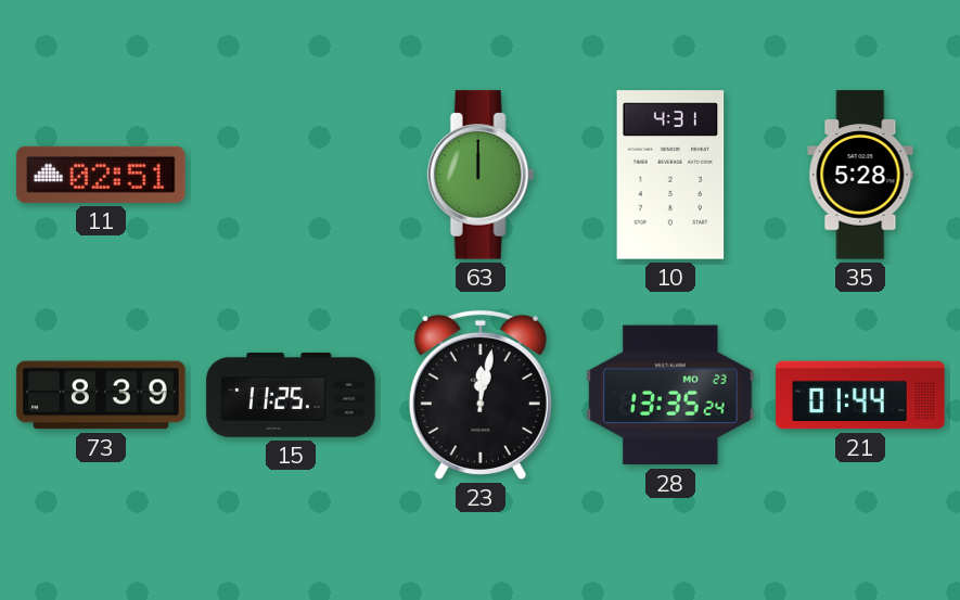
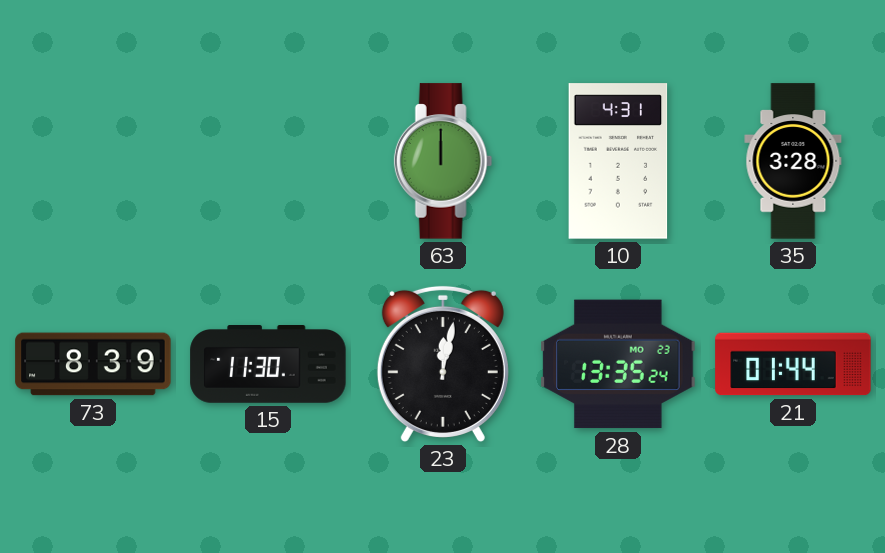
11: 02:51 -> none
35: 5:28 -> 3:28
15: 11:25 -> 11:30
